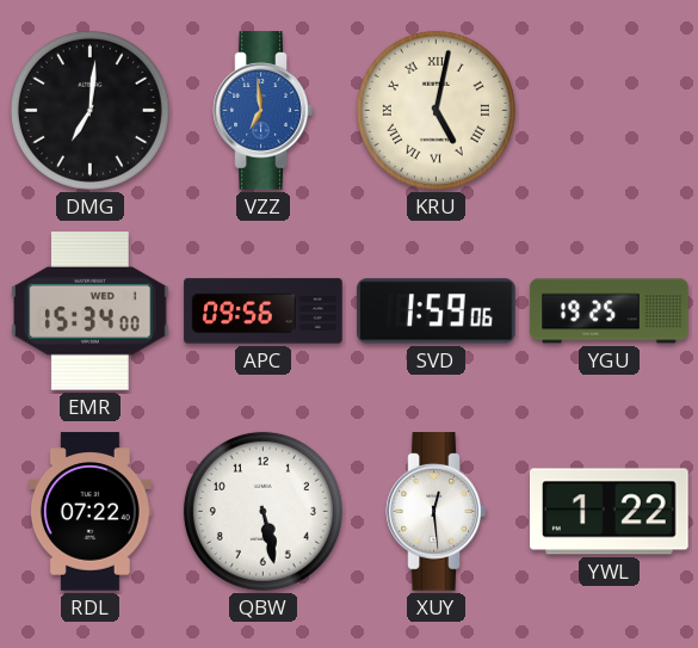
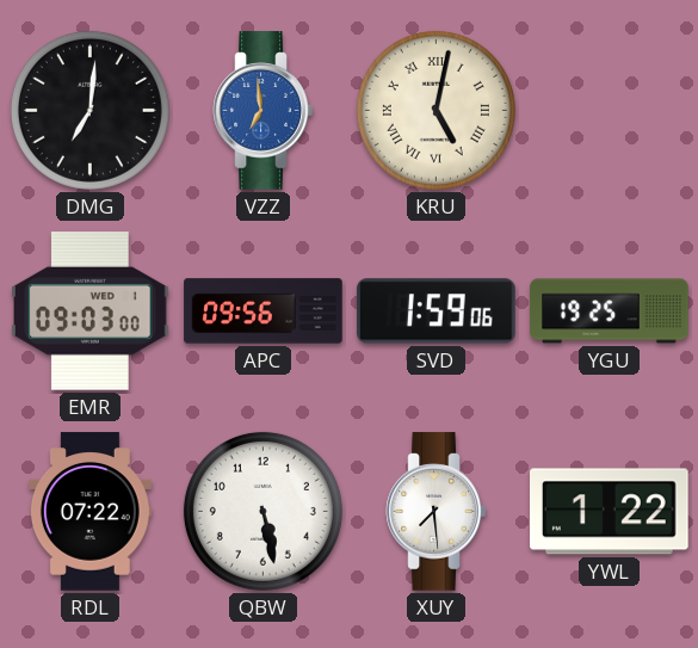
EMR: 15:34 -> 09:03
XUY: 12:29 -> 7:29
